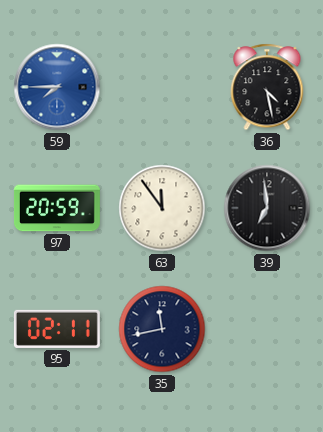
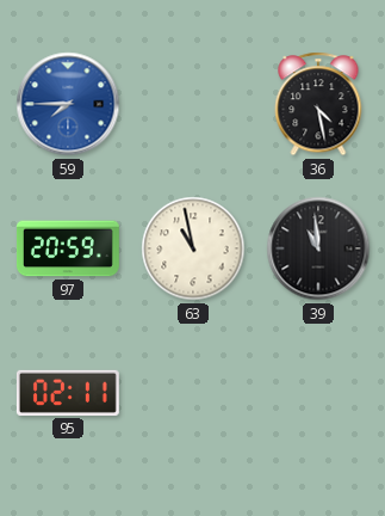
63: 11:54 -> 10:58
39: 6:59 -> 10:59
35: 11:43 -> none
